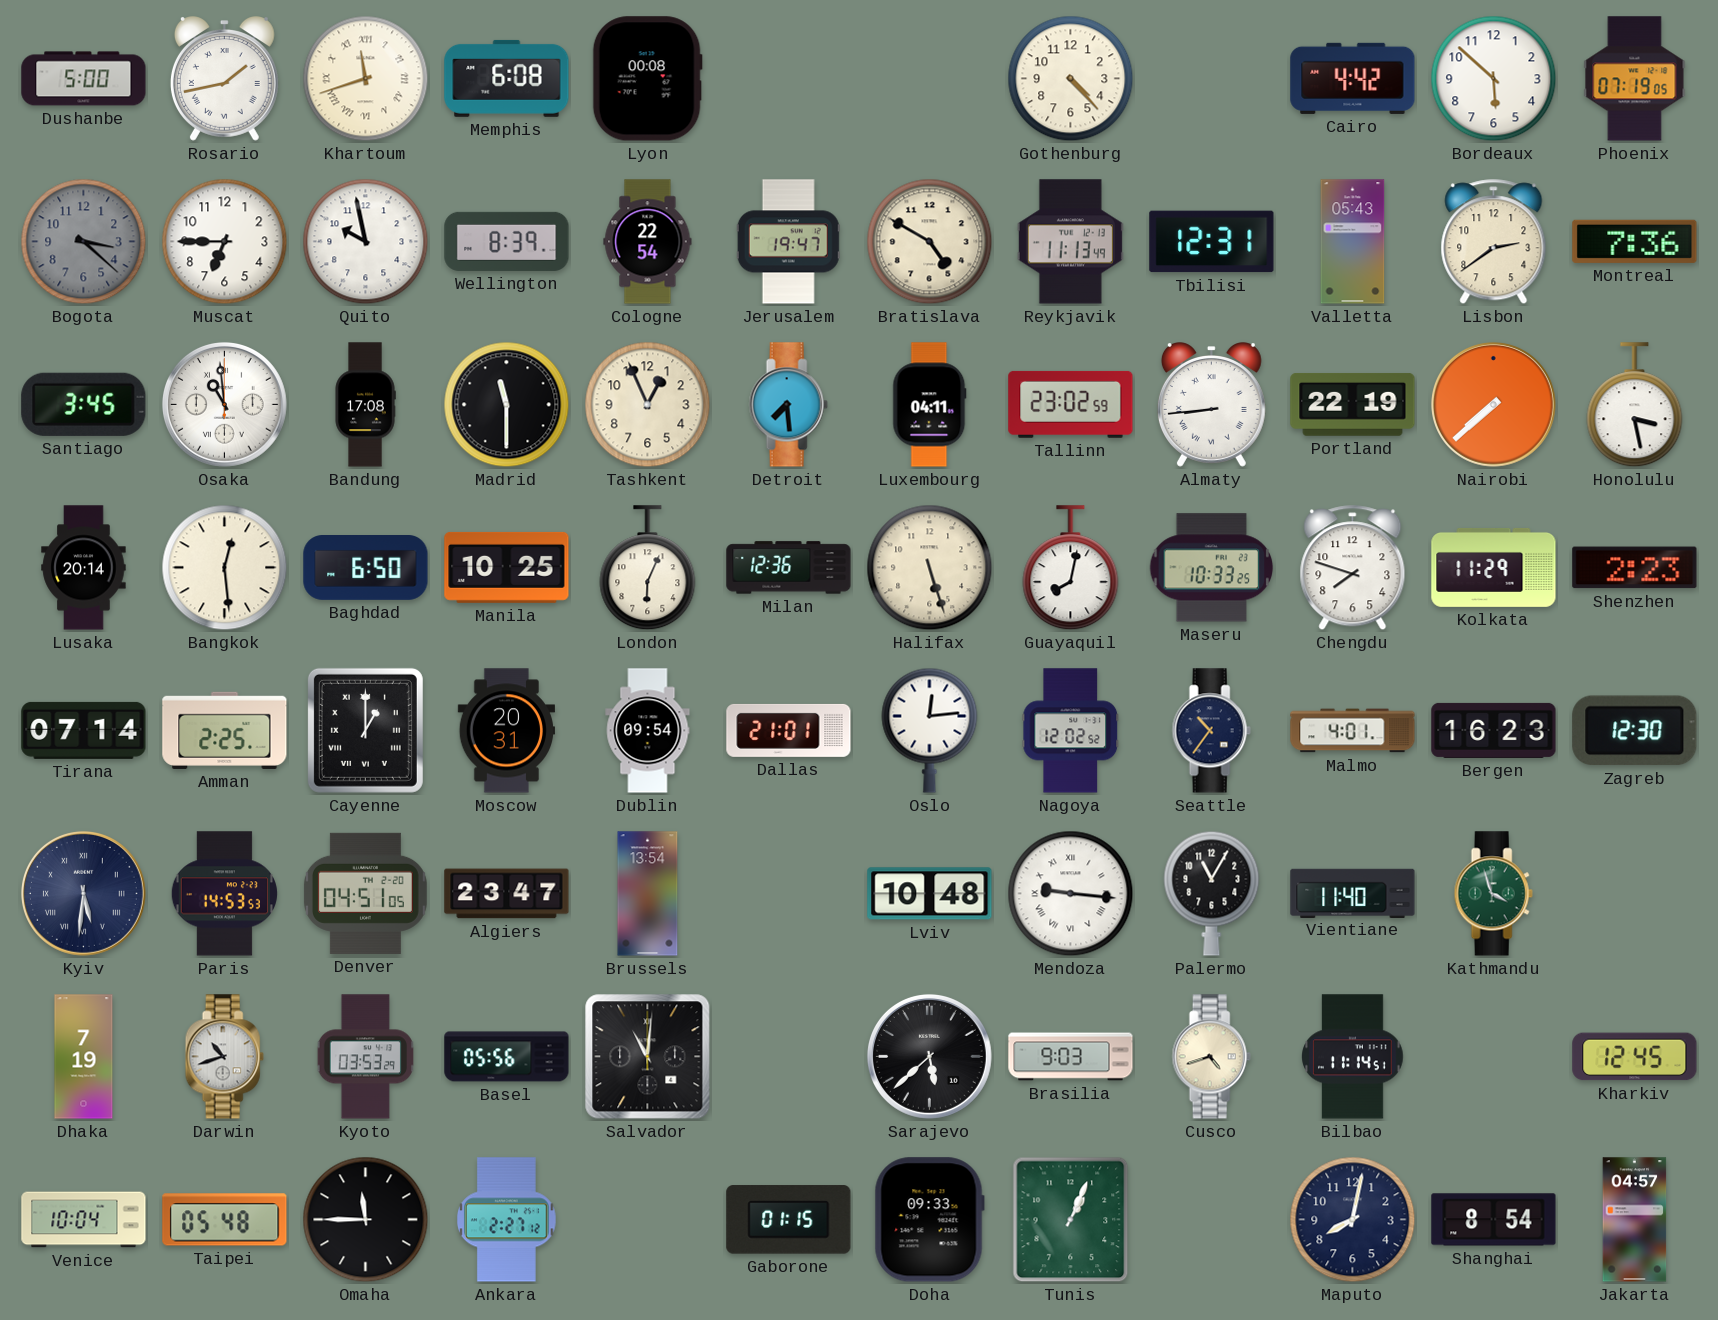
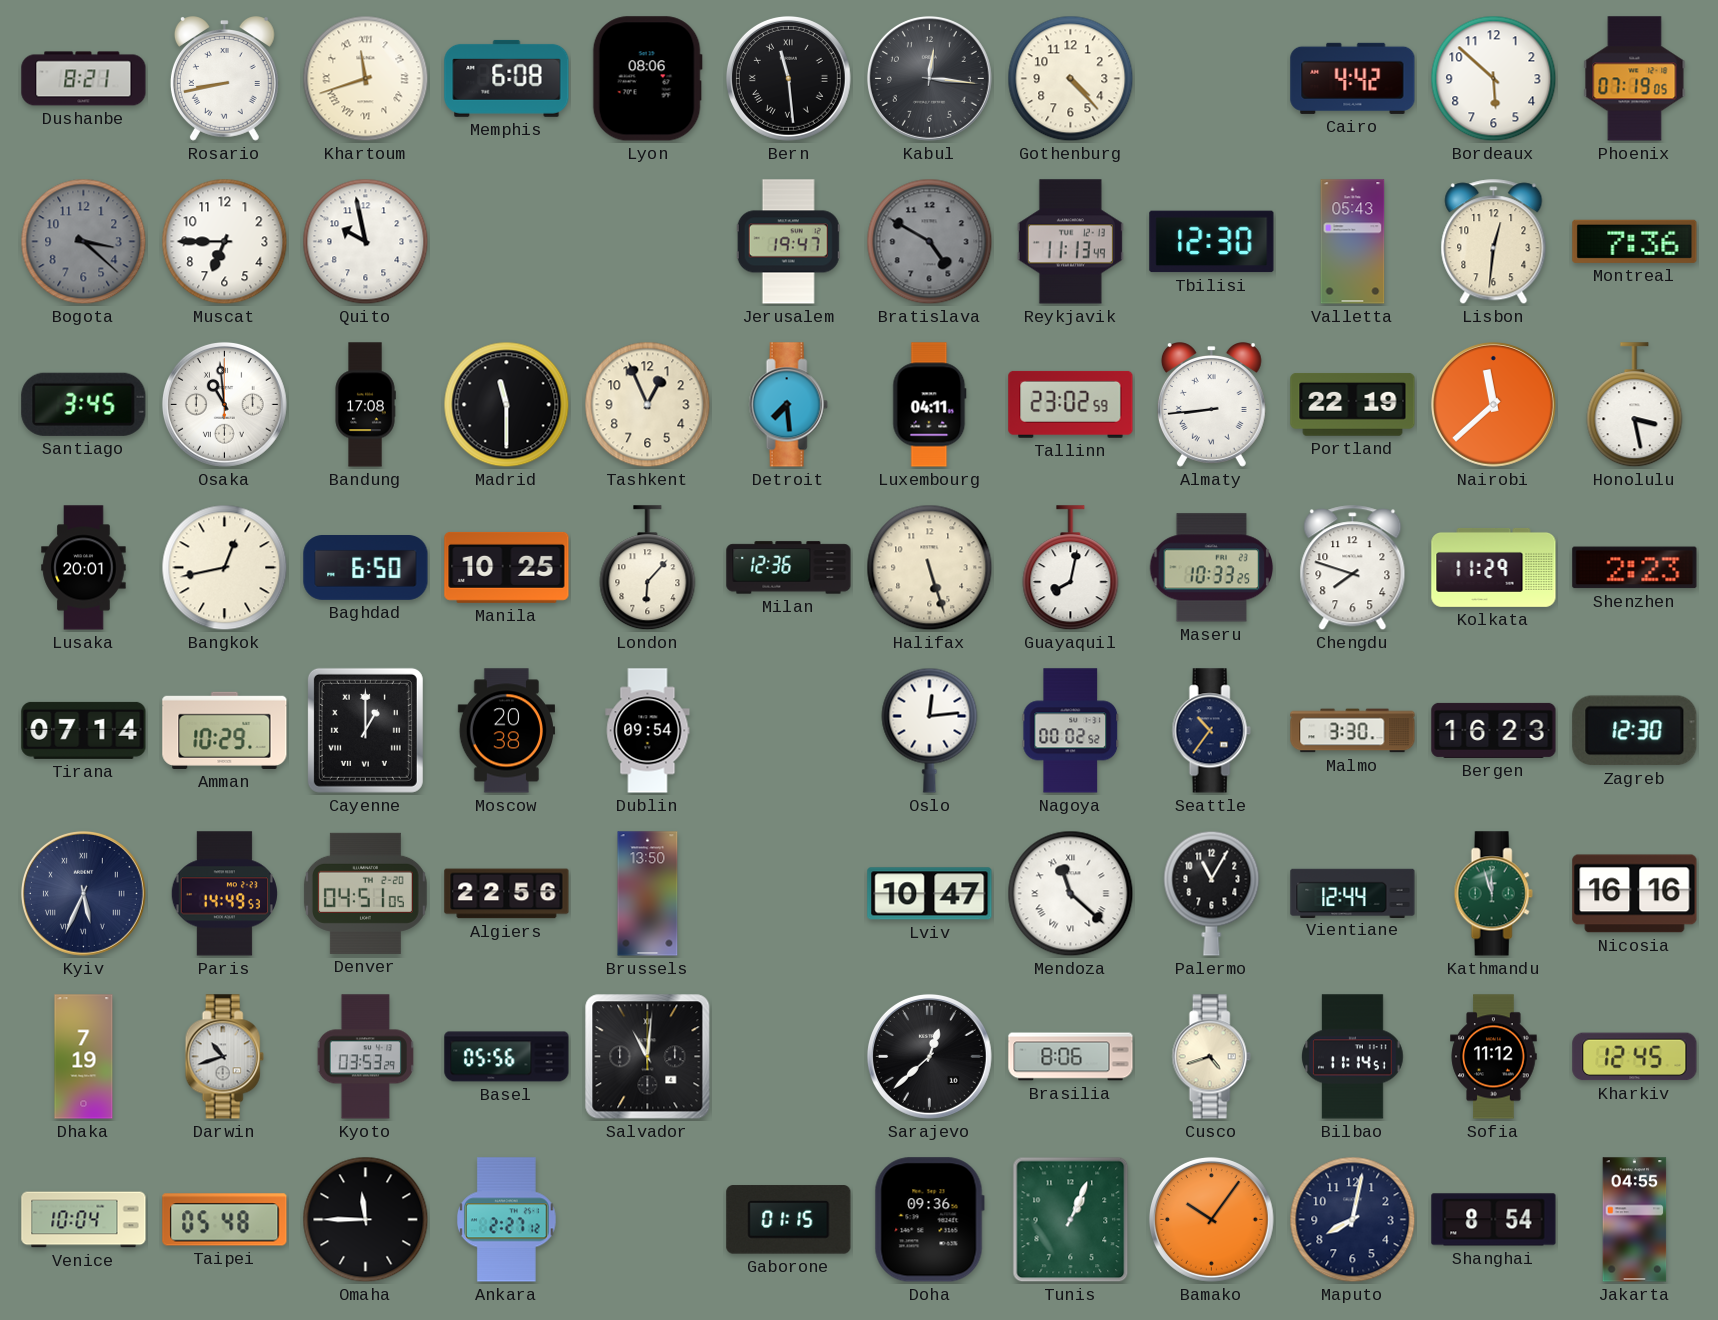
Dushanbe: 5:00 -> 8:21
Rosario: 1:43 -> 8:43
Lyon: 00:08 -> 08:06
Bern: none -> 11:29
Kabul: none -> 12:16
Wellington: 8:39 -> none
Cologne: 22:54 -> none
Bratislava dial: cream -> grey
Tbilisi: 12:31 -> 12:30
Lisbon: 2:39 -> 12:31
Nairobi: 7:38 -> 11:38
Lusaka: 20:14 -> 20:01
Bangkok: 12:29 -> 12:43
London: 6:04 -> 6:07
Amman: 2:25 -> 10:29
Moscow: 20:31 -> 20:38
Dallas: 21:01 -> none
Nagoya: 12:02 -> 00:02
Malmo: 4:01 -> 3:30
Kyiv: 5:31 -> 5:34
Paris: 14:53 -> 14:49
Algiers: 23:47 -> 22:56
Brussels: 13:54 -> 13:50
Lviv: 10:48 -> 10:47
Mendoza: 9:16 -> 11:22
Vientiane: 11:40 -> 12:44
Kathmandu: 3:57 -> 11:57
Nicosia: none -> 16:16
Sarajevo: 5:38 -> 12:38
Brasilia: 9:03 -> 8:06
Sofia: none -> 11:12
Doha: 09:33 -> 09:36
Bamako: none -> 10:06
Jakarta: 04:57 -> 04:55
